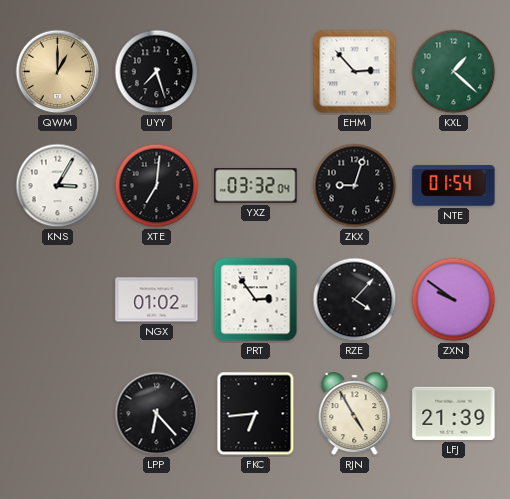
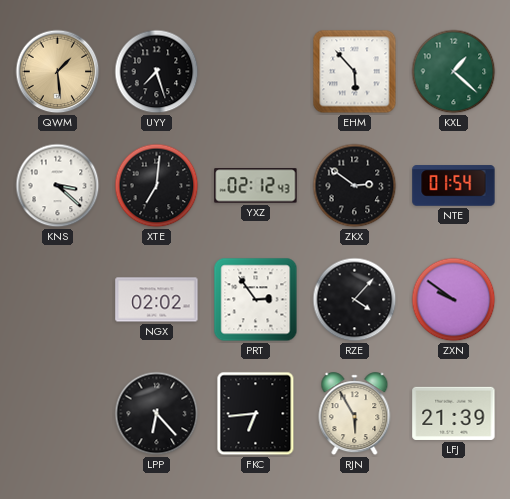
QWM: 1:00 -> 1:29
EHM: 2:53 -> 5:53
KNS: 3:05 -> 3:22
YXZ: 03:32 -> 02:12
ZKX: 9:03 -> 2:51
NGX: 01:02 -> 02:02
RJN: 4:55 -> 5:55
